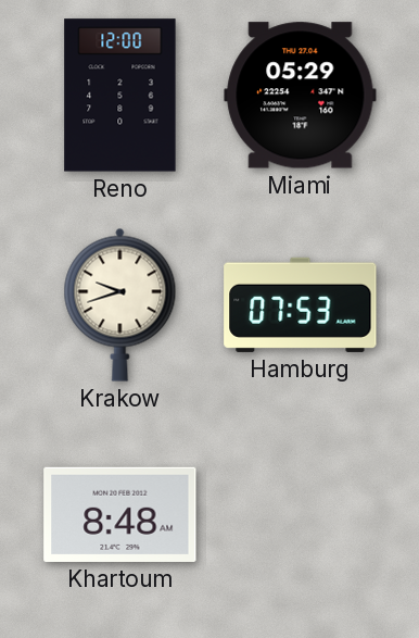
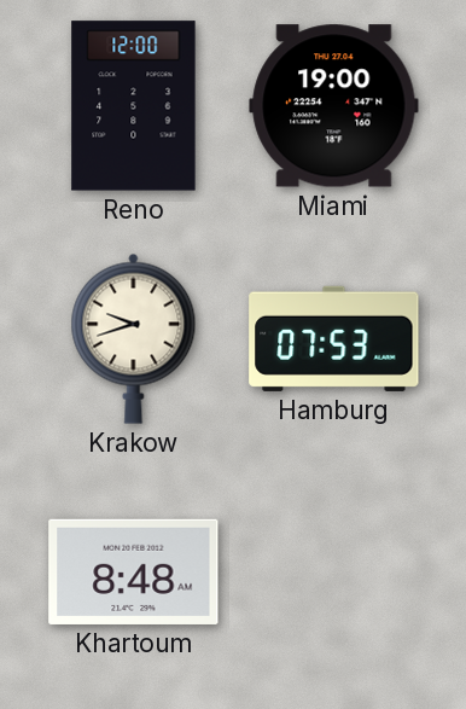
Miami: 05:29 -> 19:00
